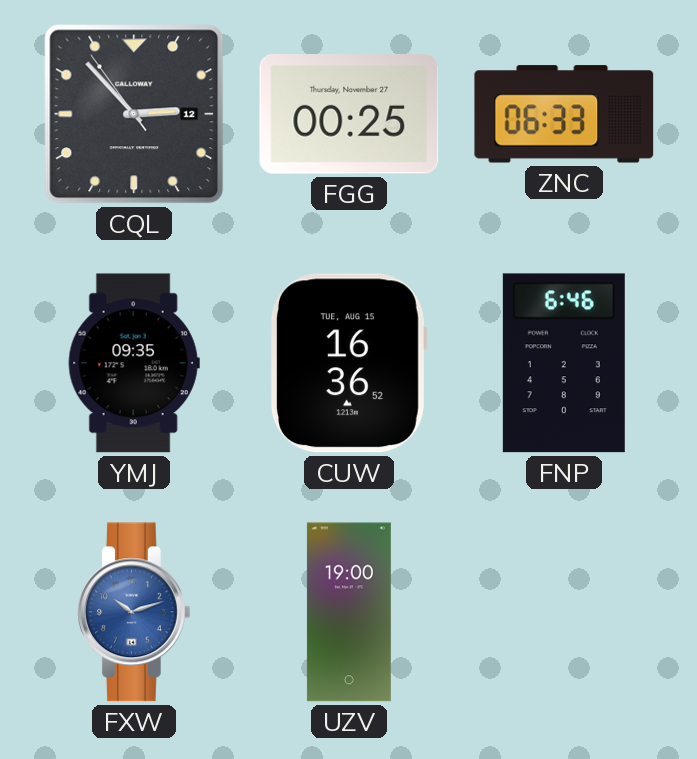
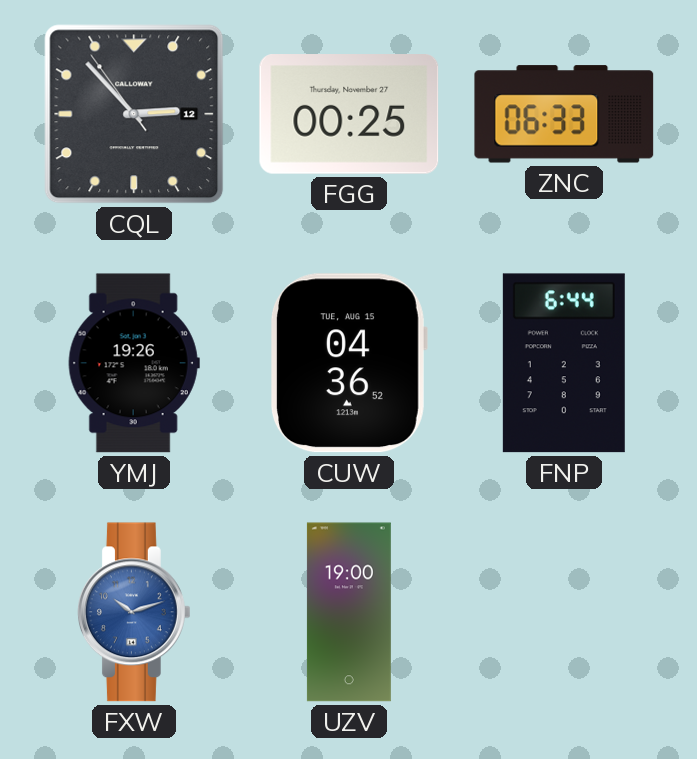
YMJ: 09:35 -> 19:26
CUW: 16:36 -> 04:36
FNP: 6:46 -> 6:44
